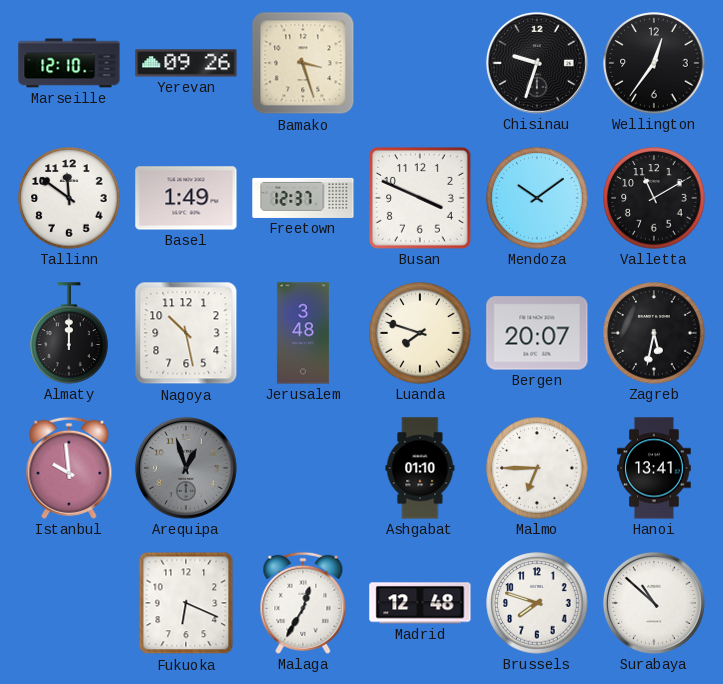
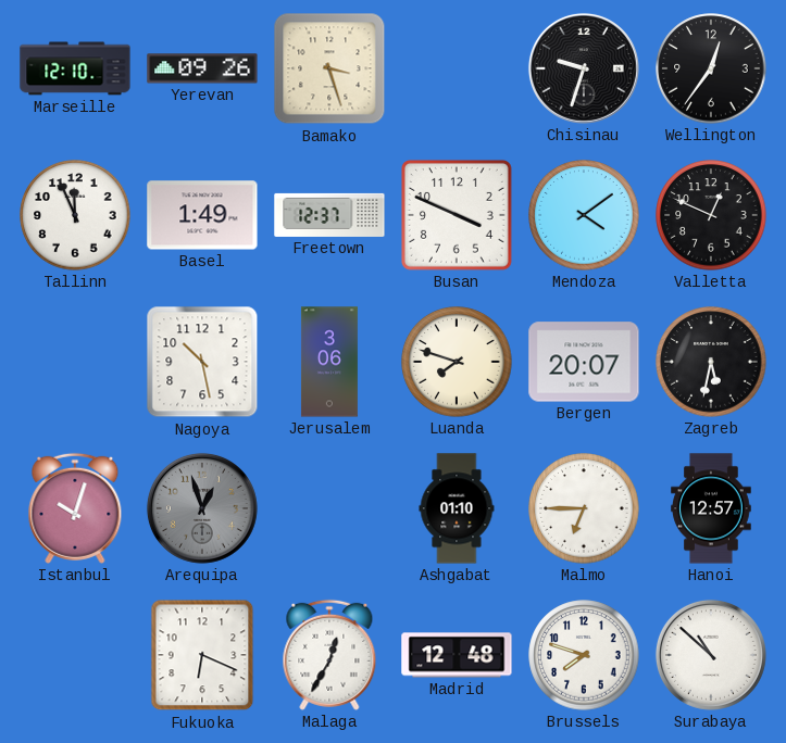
Tallinn: 11:51 -> 11:56
Mendoza: 10:09 -> 4:09
Valletta: 11:10 -> 12:49
Almaty: 12:00 -> none
Jerusalem: 3:48 -> 3:06
Istanbul: 9:59 -> 10:03
Hanoi: 13:41 -> 12:57
